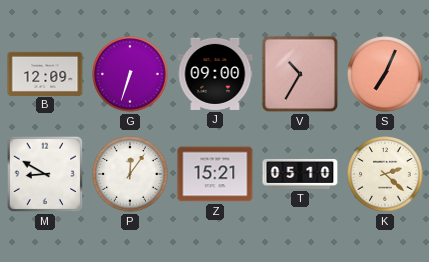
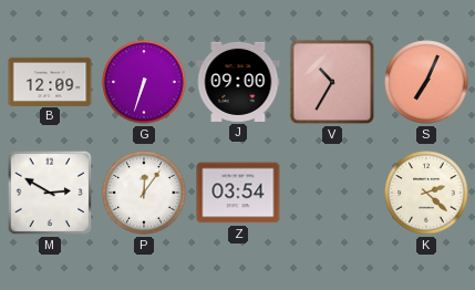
M: 8:50 -> 2:50
Z: 15:21 -> 03:54
T: 05:10 -> none
